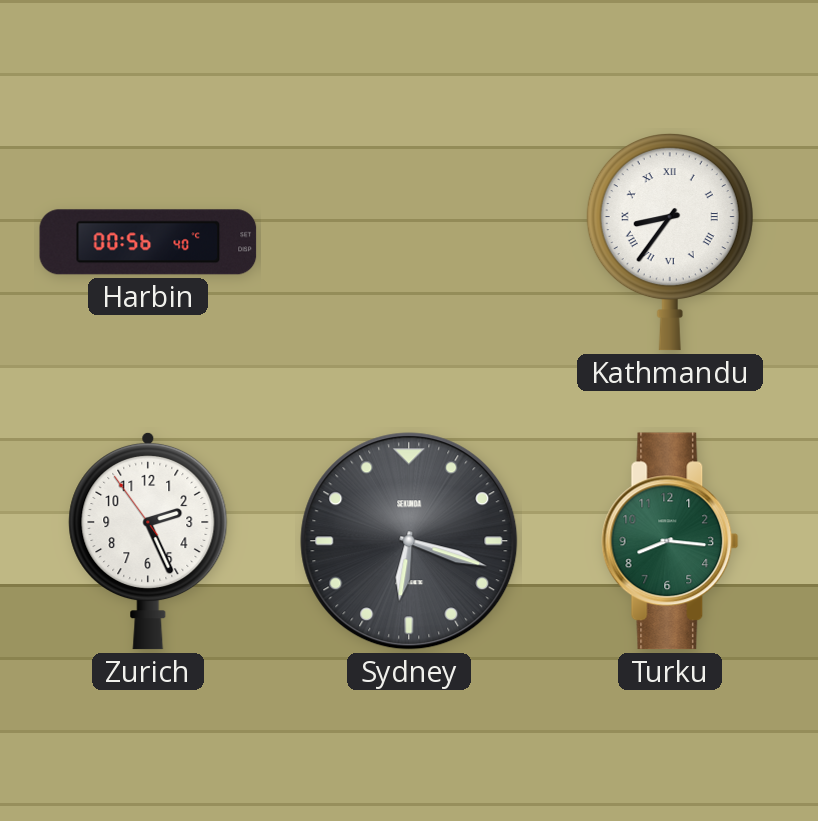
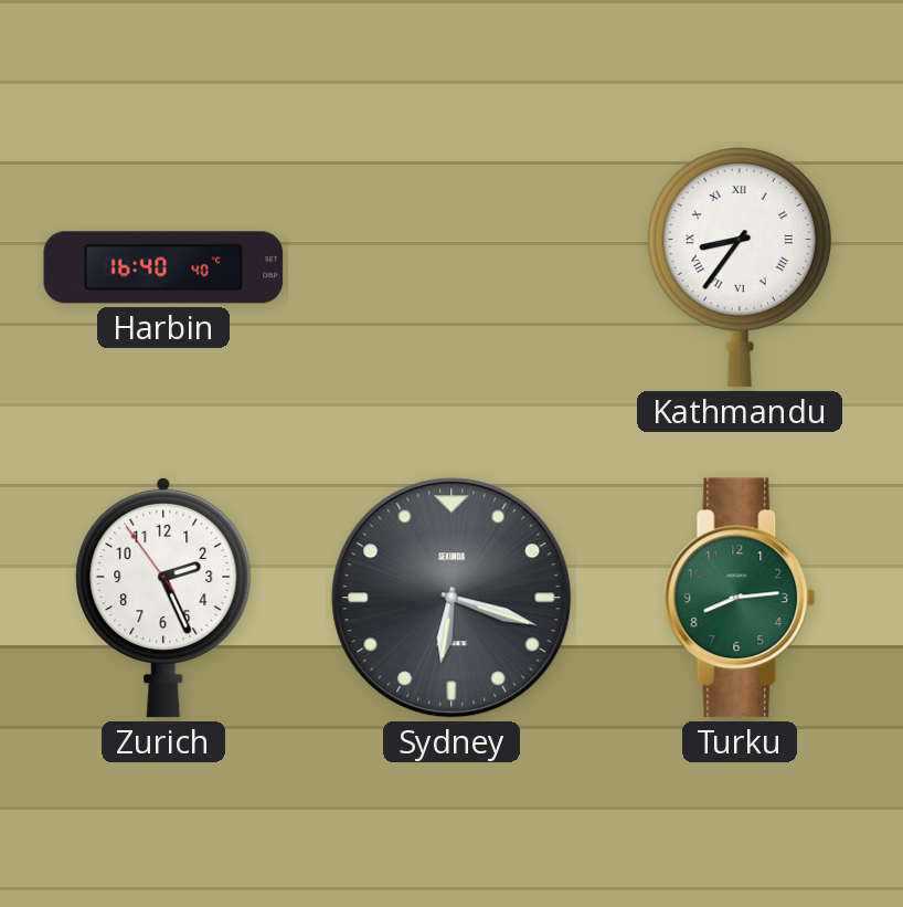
Harbin: 00:56 -> 16:40
Turku: 8:16 -> 8:14
